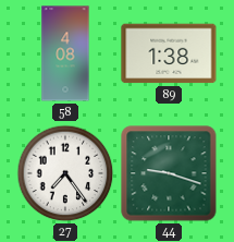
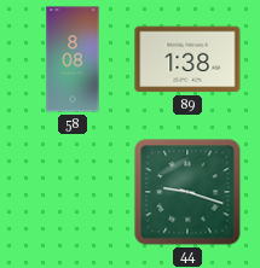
58: 4:08 -> 8:08
27: 7:24 -> none
